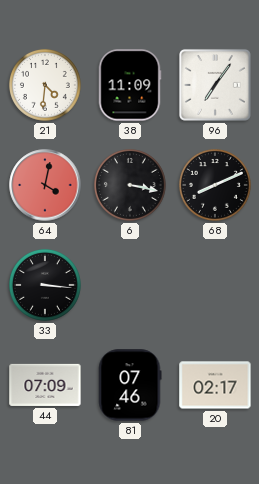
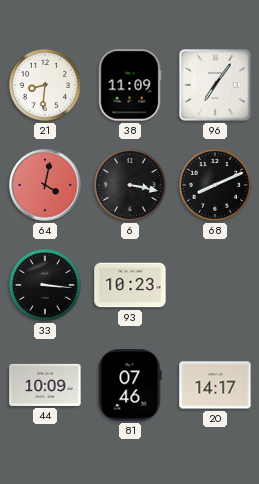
21: 4:31 -> 8:31
93: none -> 10:23
44: 07:09 -> 10:09
20: 02:17 -> 14:17
